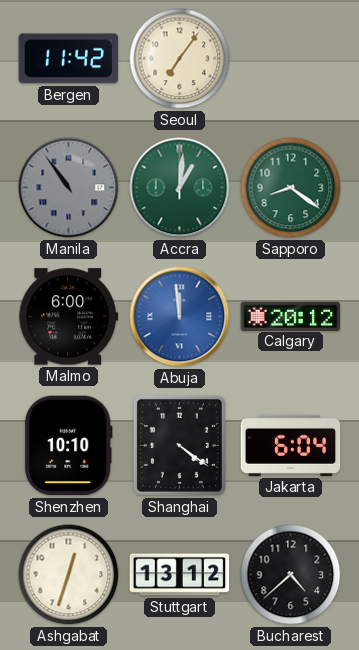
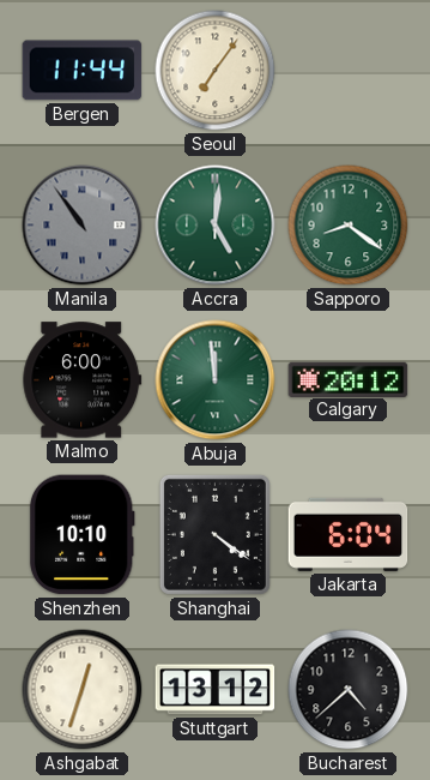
Bergen: 11:42 -> 11:44
Accra: 1:01 -> 5:01
Abuja dial: blue -> green
